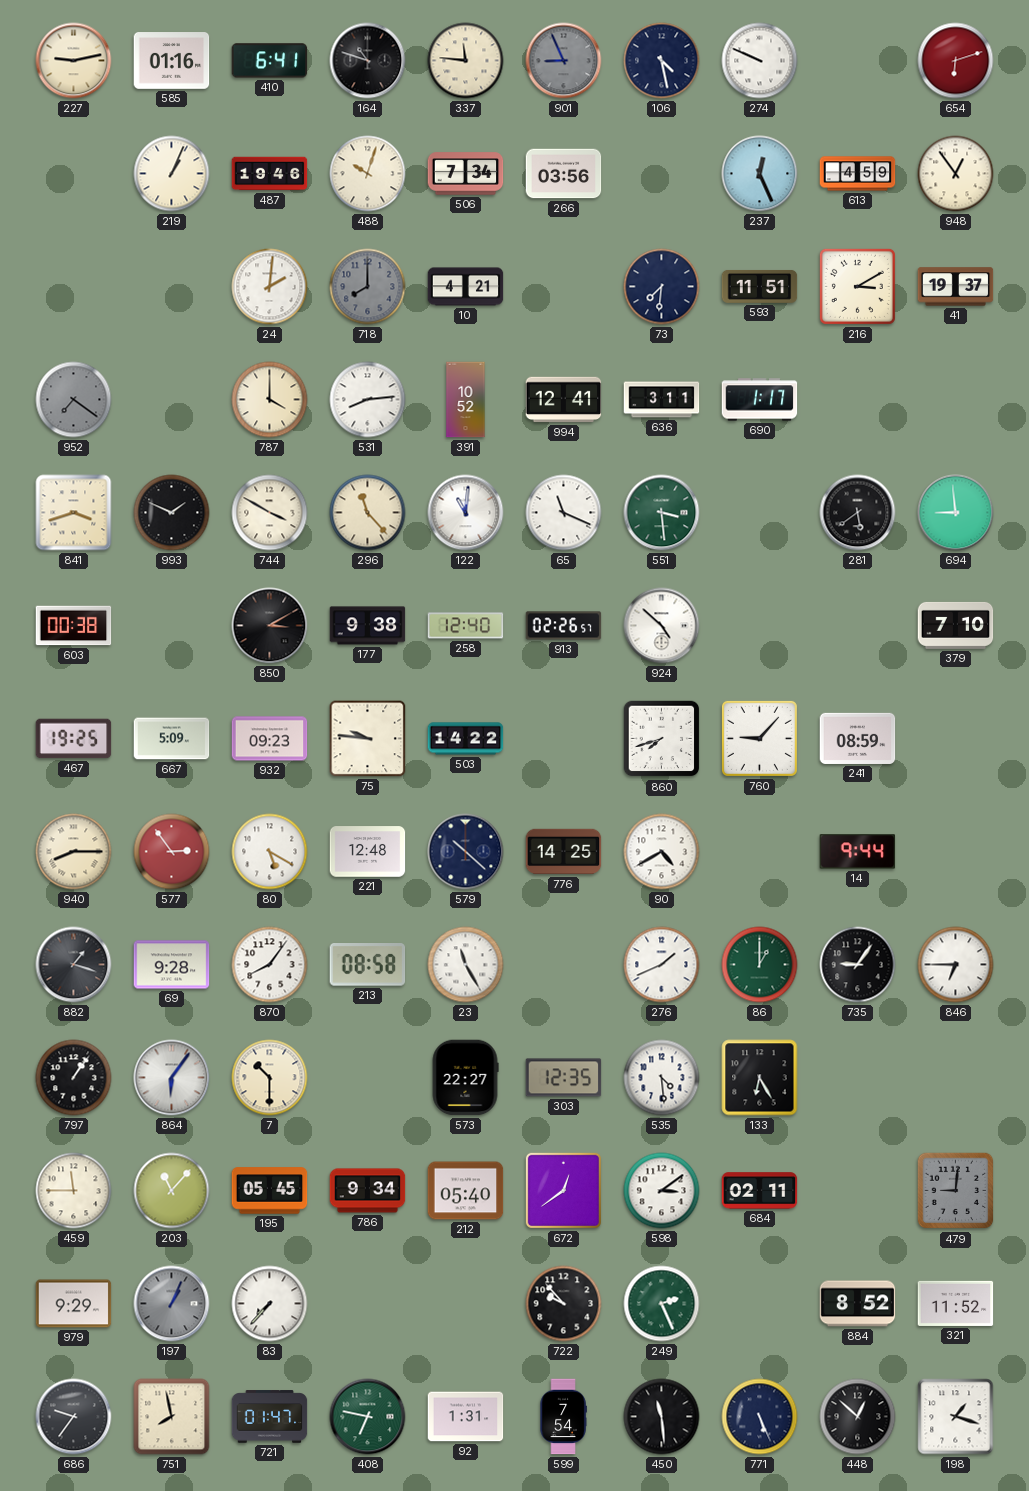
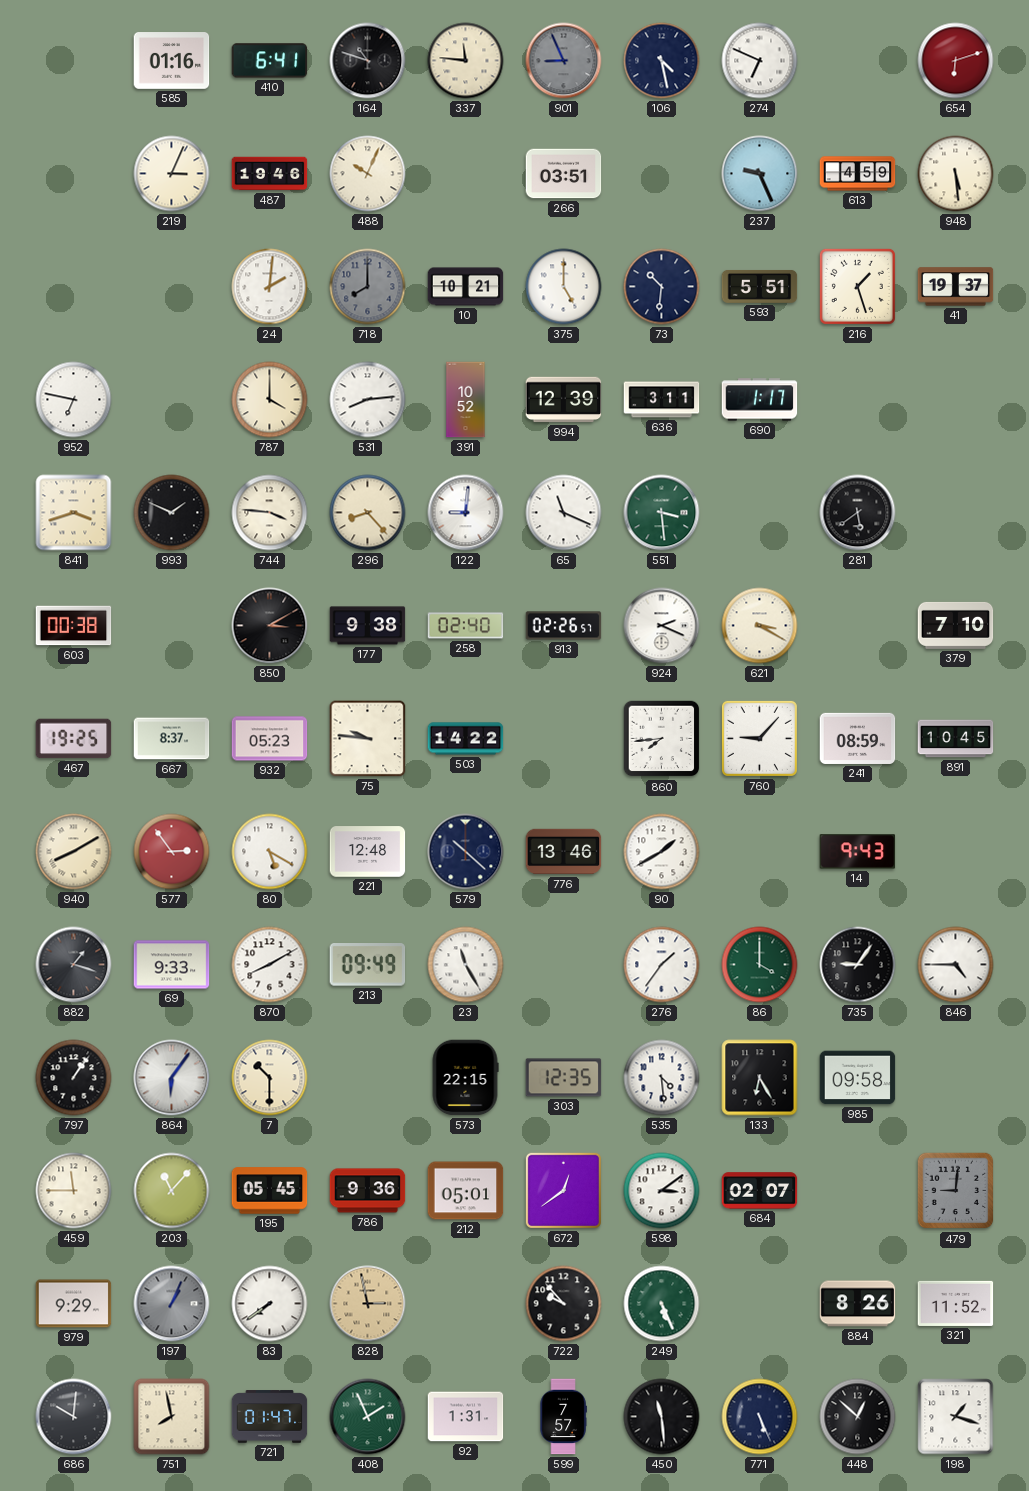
227: 9:13 -> none
274: 9:49 -> 6:49
219: 1:04 -> 3:04
488: 10:03 -> 10:04
506: 7:34 -> none
266: 03:56 -> 03:51
237: 12:26 -> 9:26
948: 12:54 -> 5:29
10: 4:21 -> 10:21
375: none -> 5:00
73: 7:31 -> 10:31
593: 11:51 -> 5:51
216: 3:10 -> 1:27
952: 7:21 -> 6:47
952 dial: grey -> white
994: 12:41 -> 12:39
744: 3:50 -> 3:46
296: 11:23 -> 8:23
122: 11:01 -> 9:01
694: 8:59 -> none
258: 12:40 -> 02:40
924: 4:52 -> 2:19
621: none -> 3:20
667: 5:09 -> 8:37
932: 09:23 -> 05:23
860: 7:42 -> 7:44
891: none -> 10:45
940: 8:15 -> 8:10
776: 14:25 -> 13:46
90: 4:40 -> 1:40
14: 9:44 -> 9:43
69: 9:28 -> 9:33
870: 8:06 -> 8:10
213: 08:58 -> 09:49
276: 1:41 -> 1:36
86: 1:00 -> 4:00
846: 6:45 -> 4:45
573: 22:27 -> 22:15
985: none -> 09:58
786: 9:34 -> 9:36
212: 05:40 -> 05:01
684: 02:11 -> 02:07
83: 7:37 -> 7:39
828: none -> 2:58
249: 2:26 -> 5:26
884: 8:52 -> 8:26
686: 9:36 -> 10:01
408: 6:47 -> 1:56
599: 7:54 -> 7:57
